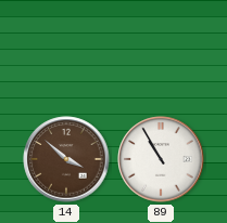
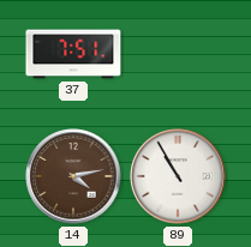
37: none -> 7:51
14: 3:52 -> 4:13
